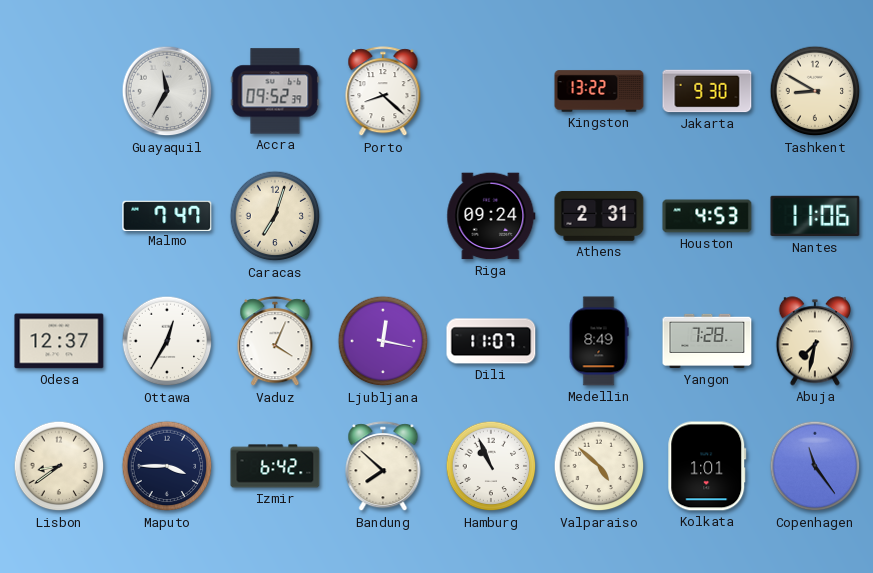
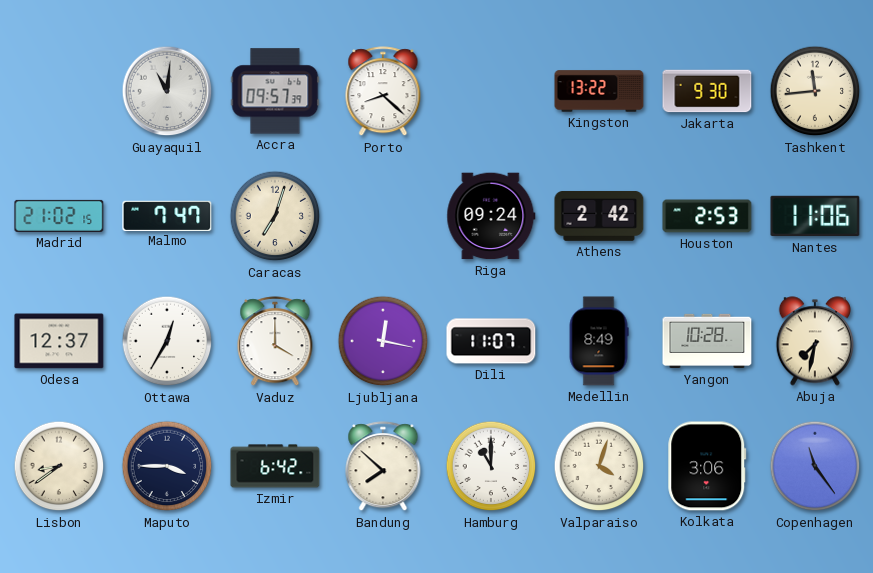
Guayaquil: 11:35 -> 11:01
Accra: 09:52 -> 09:57
Tashkent: 8:50 -> 11:44
Madrid: none -> 21:02
Athens: 2:31 -> 2:42
Houston: 4:53 -> 2:53
Vaduz: 4:04 -> 4:00
Yangon: 7:28 -> 10:28
Hamburg: 10:56 -> 11:00
Valparaiso: 4:52 -> 4:03
Kolkata: 1:01 -> 3:06
